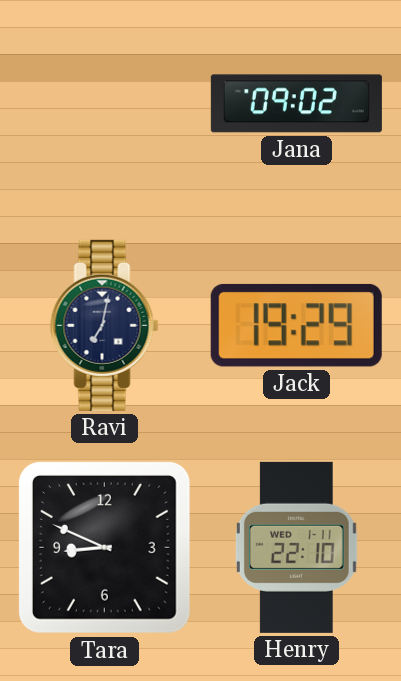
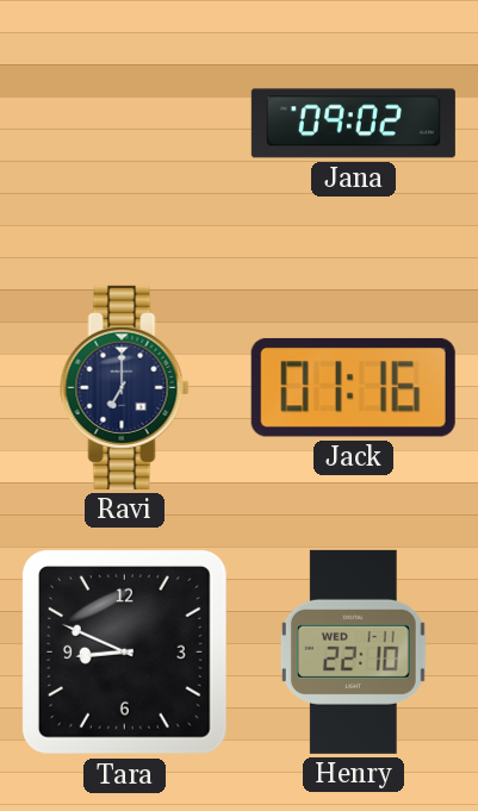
Ravi: 7:02 -> 7:00
Jack: 19:29 -> 01:16
